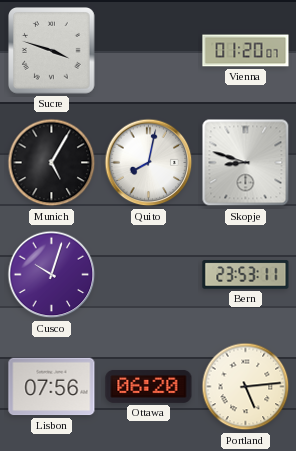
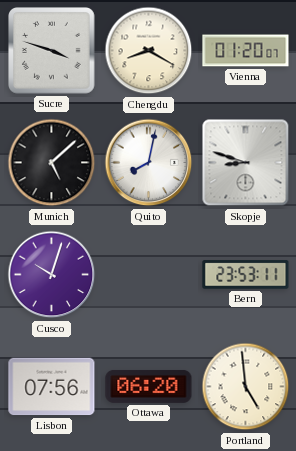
Chengdu: none -> 8:20
Munich: 5:05 -> 5:08
Portland: 5:14 -> 4:59
